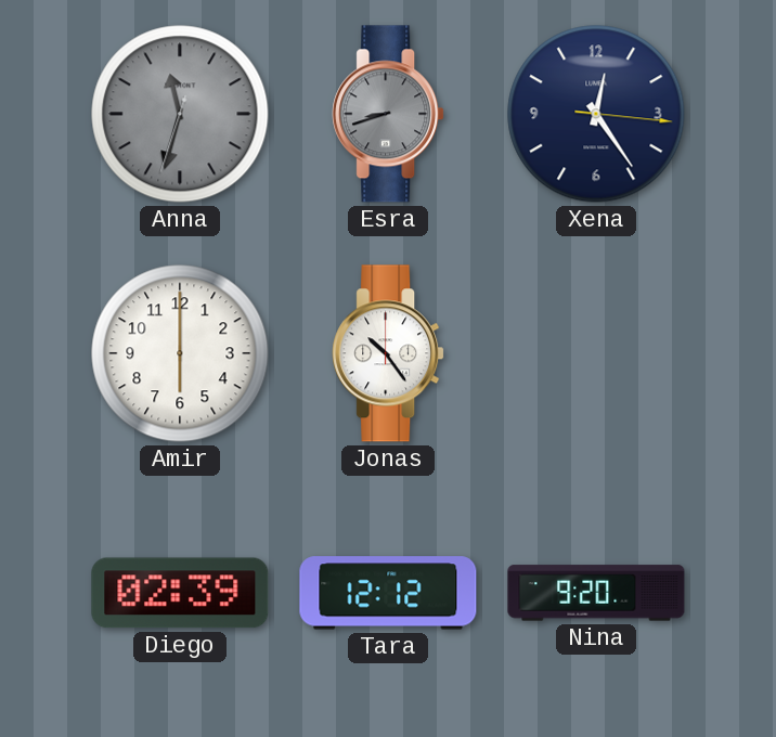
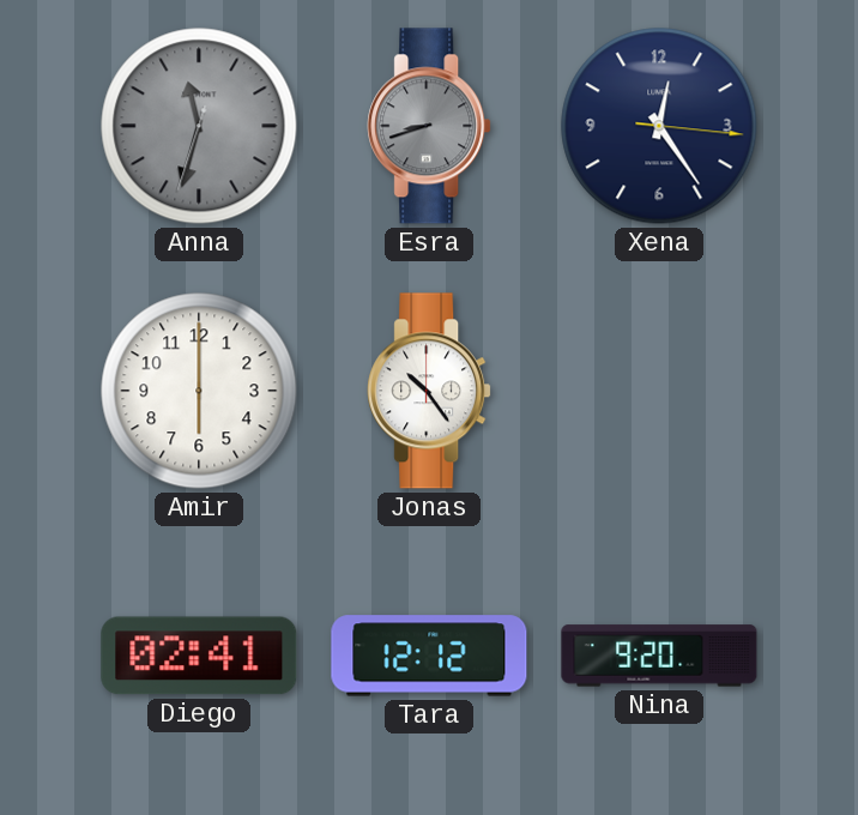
Diego: 02:39 -> 02:41
